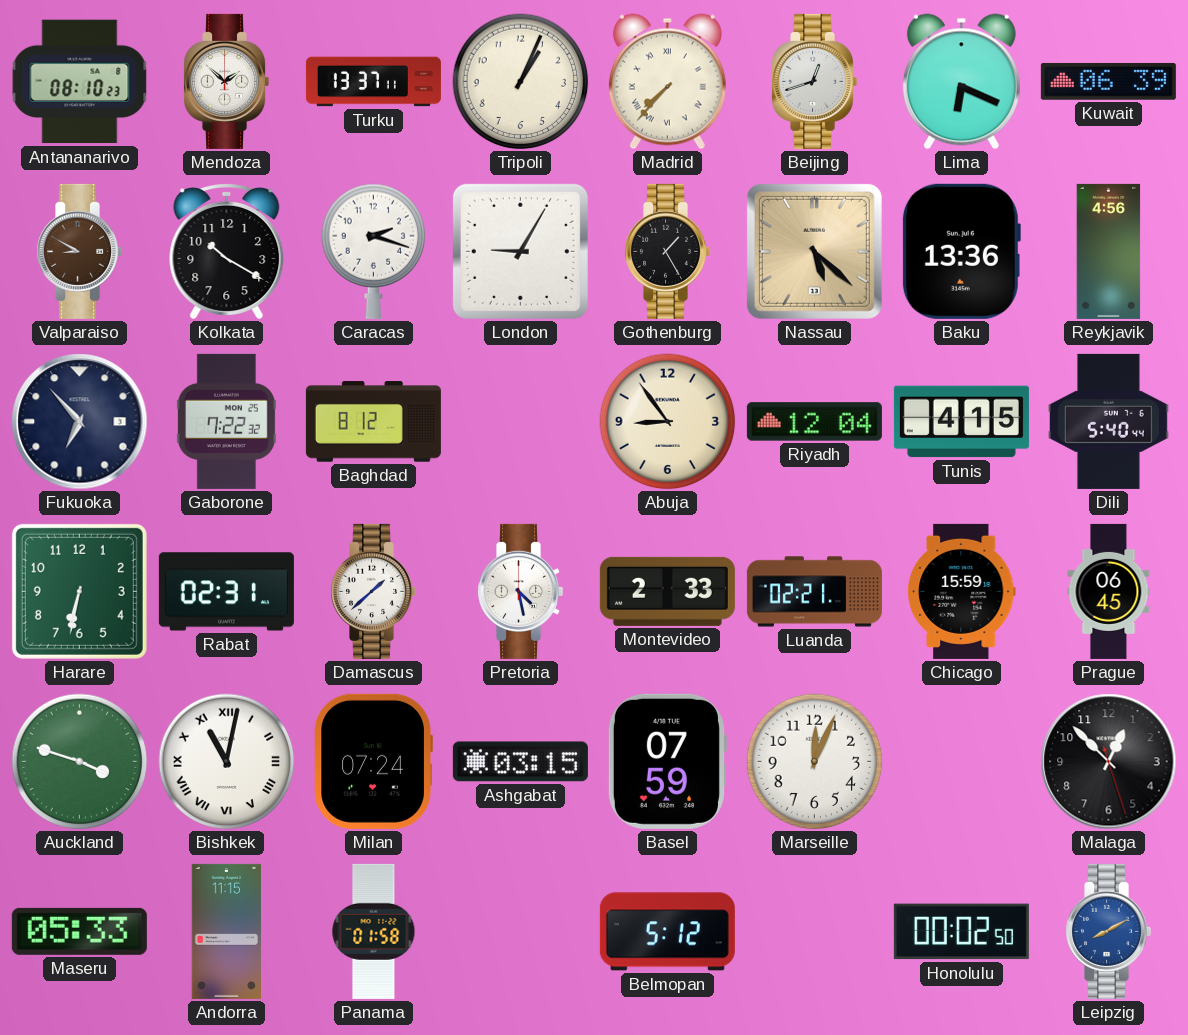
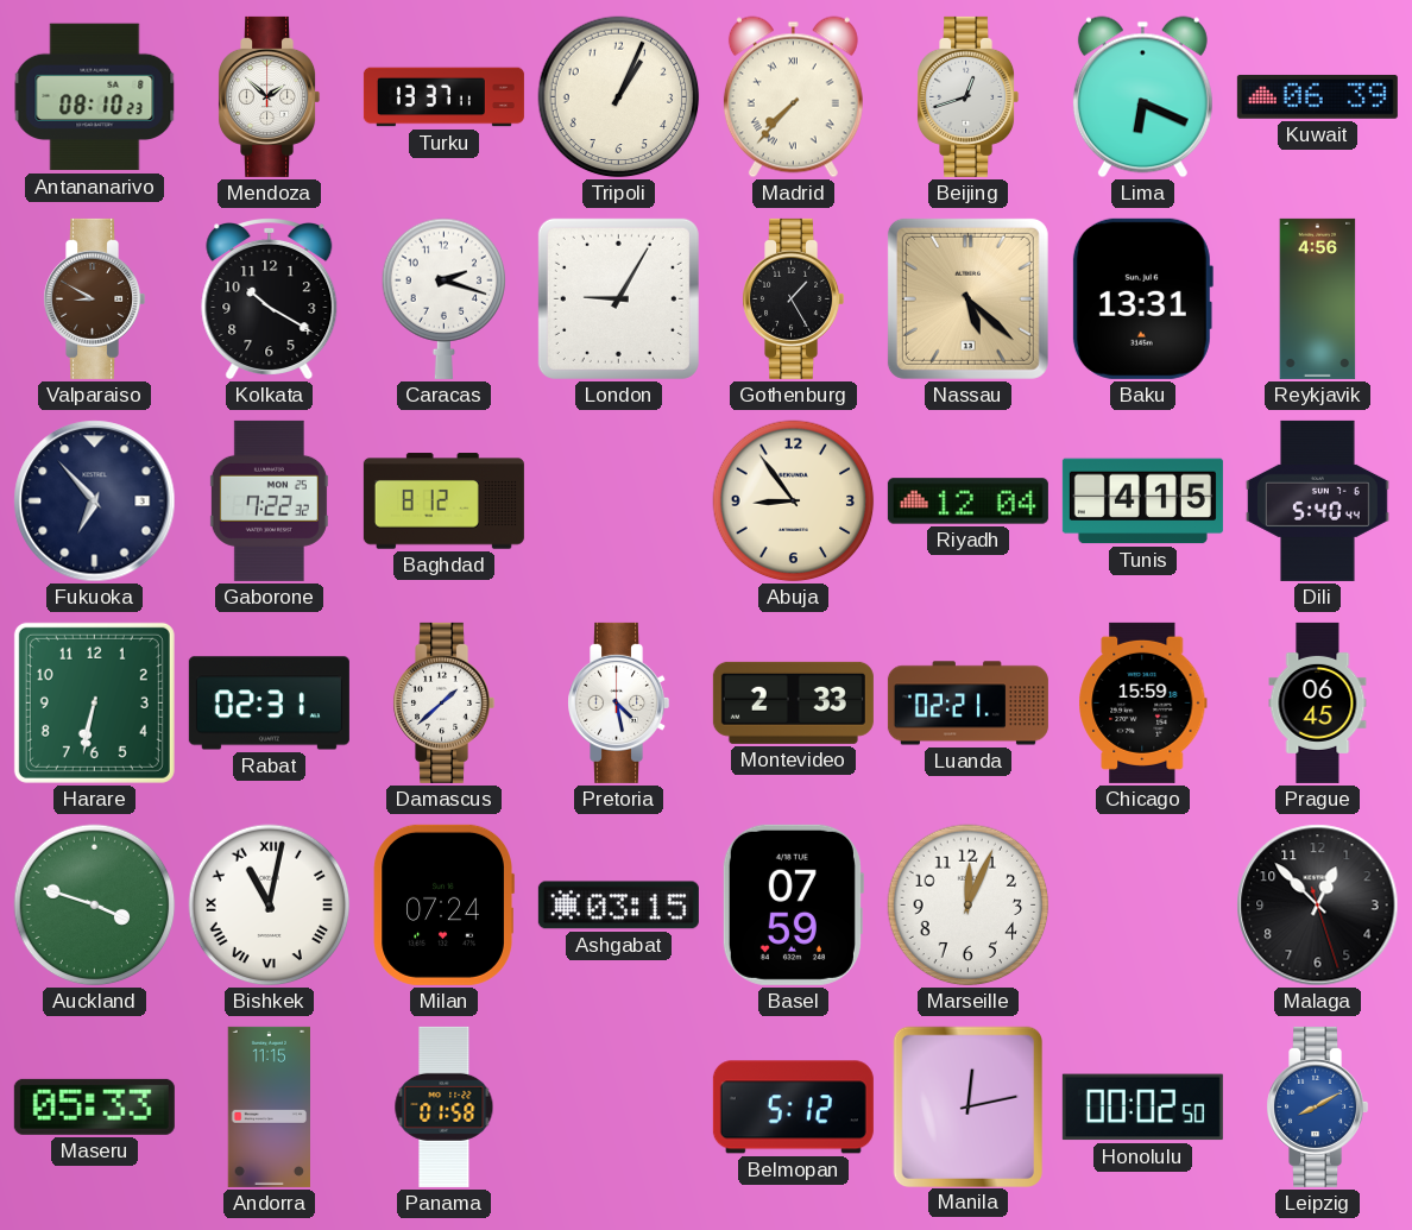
Baku: 13:36 -> 13:31
Manila: none -> 12:13
